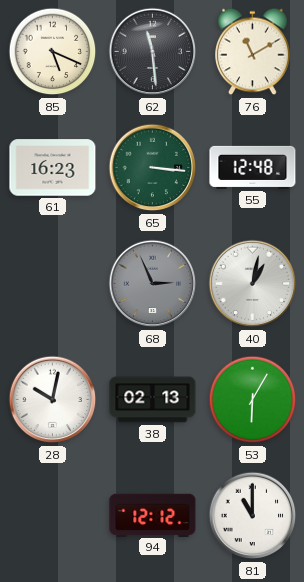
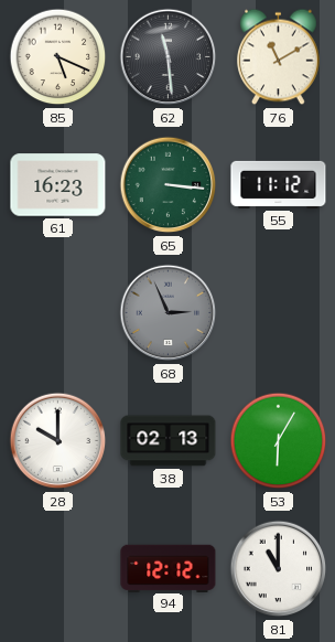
55: 12:48 -> 11:12
40: 1:02 -> none
28: 10:02 -> 10:00
